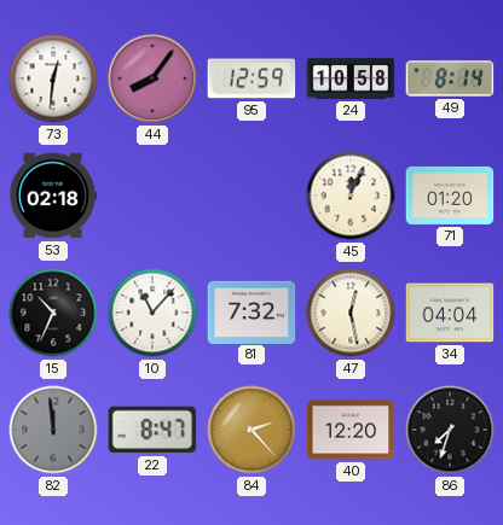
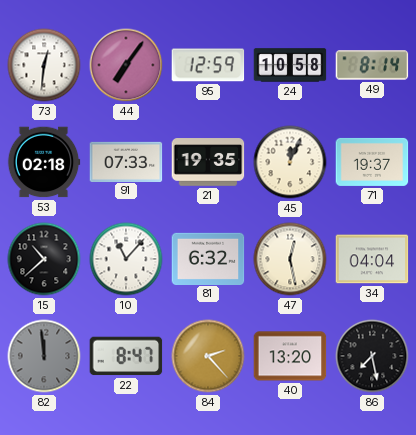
44: 8:06 -> 7:06
91: none -> 07:33
21: none -> 19:35
71: 01:20 -> 19:37
15: 10:34 -> 10:38
81: 7:32 -> 6:32
40: 12:20 -> 13:20
86: 7:33 -> 7:28
